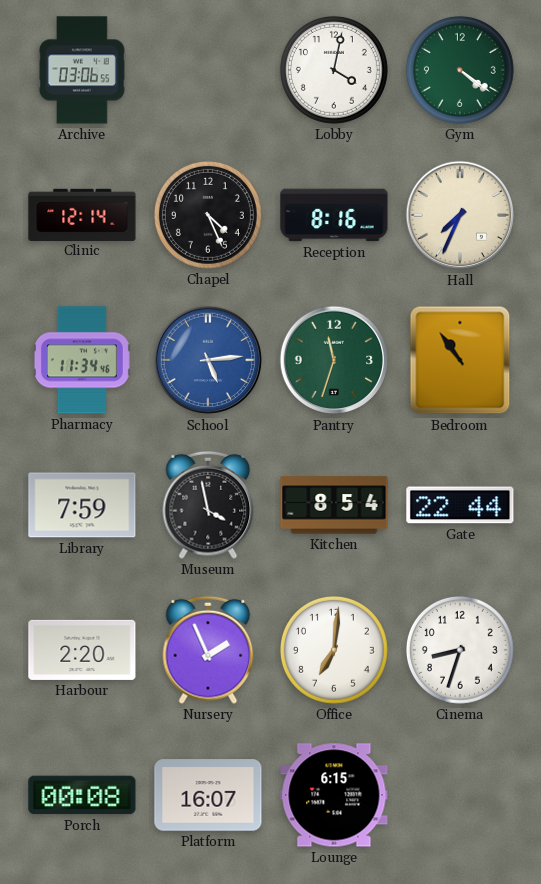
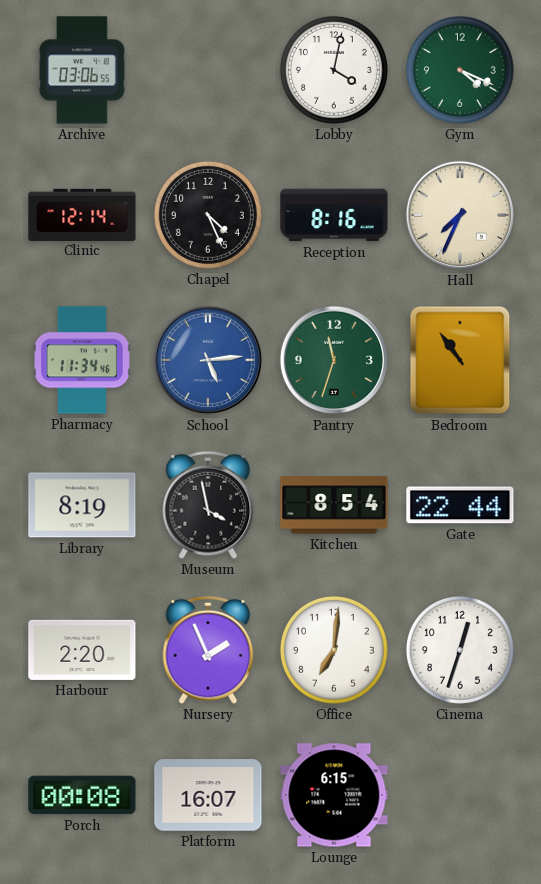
Gym: 4:21 -> 4:19
Library: 7:59 -> 8:19
Cinema: 8:33 -> 12:33
